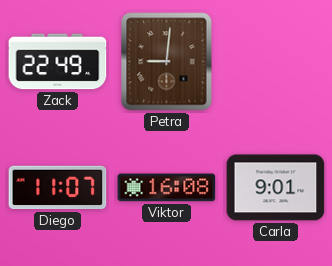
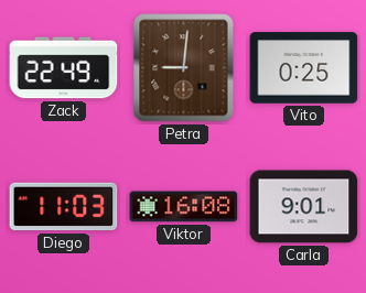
Vito: none -> 0:25
Diego: 11:07 -> 11:03
